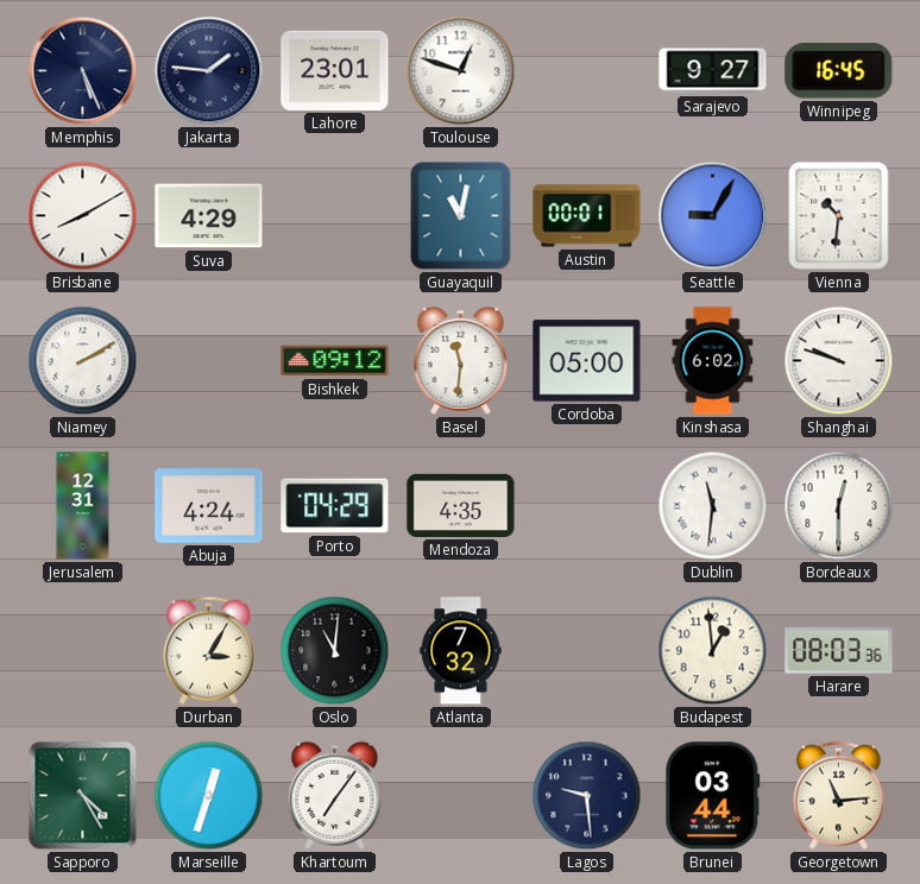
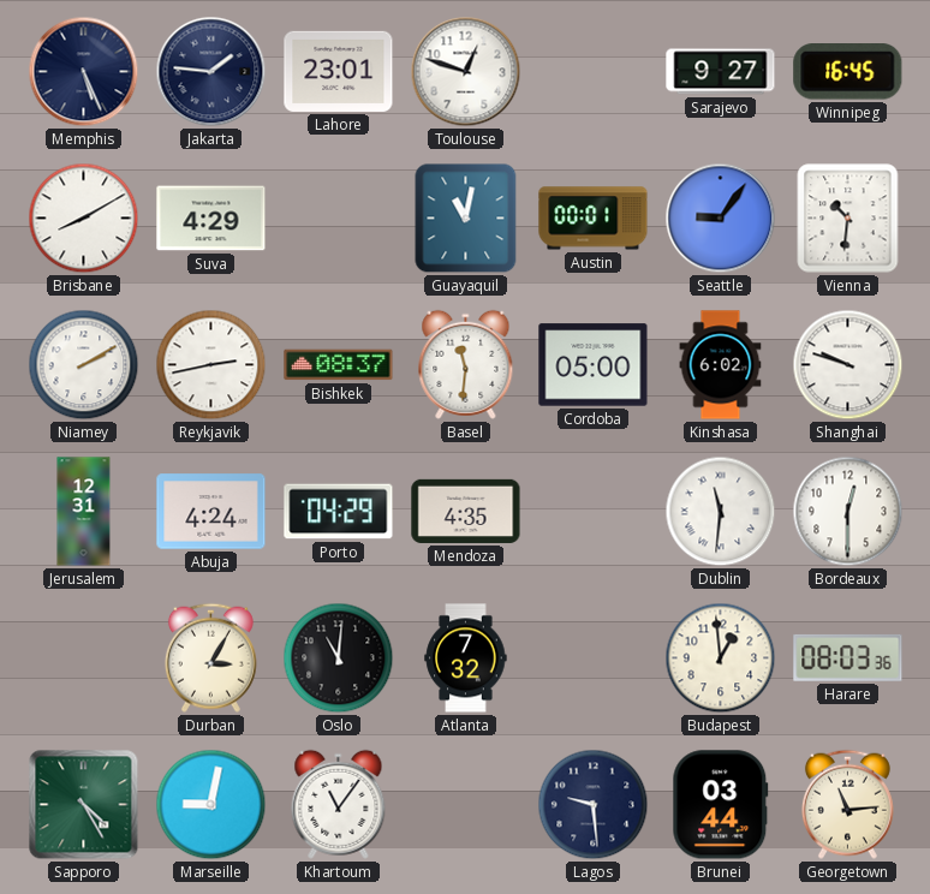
Seattle: 9:05 -> 9:06
Reykjavik: none -> 2:43
Bishkek: 09:12 -> 08:37
Marseille: 12:33 -> 9:02
Khartoum: 7:06 -> 11:06
